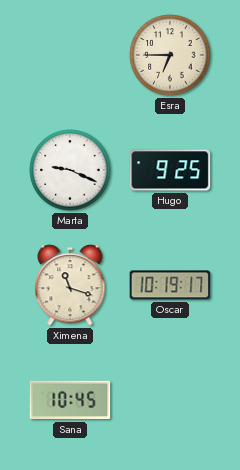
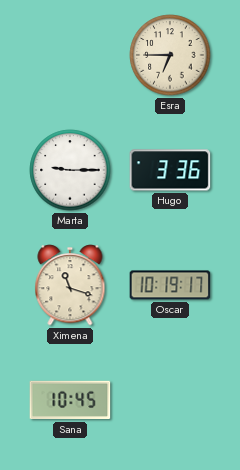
Marta: 9:19 -> 9:15
Hugo: 9:25 -> 3:36
